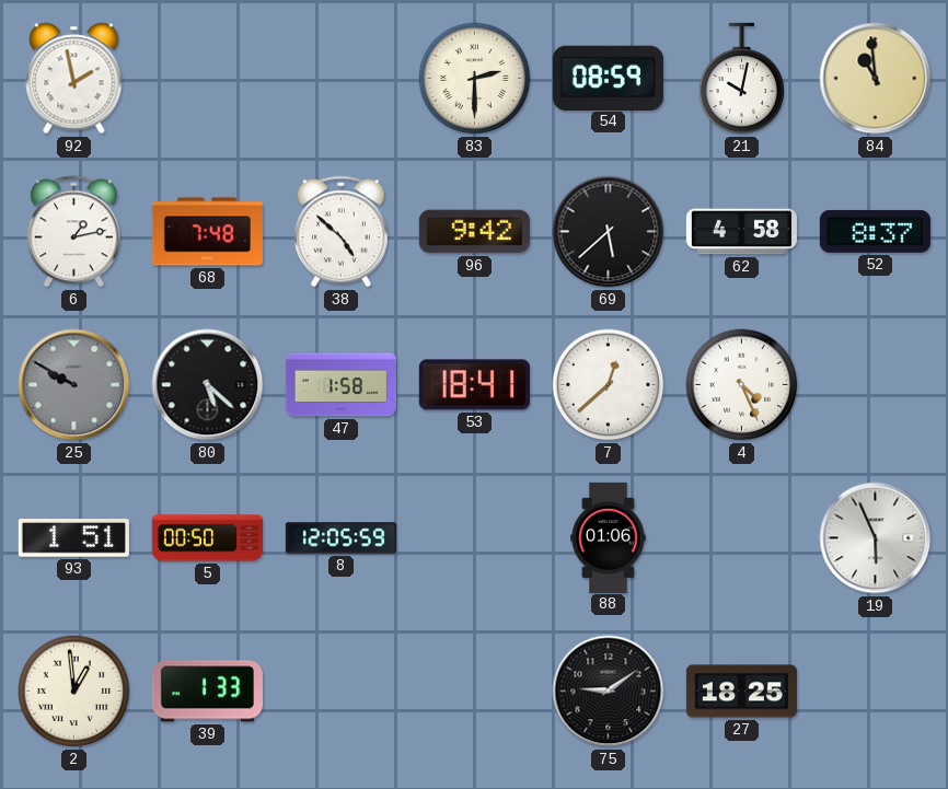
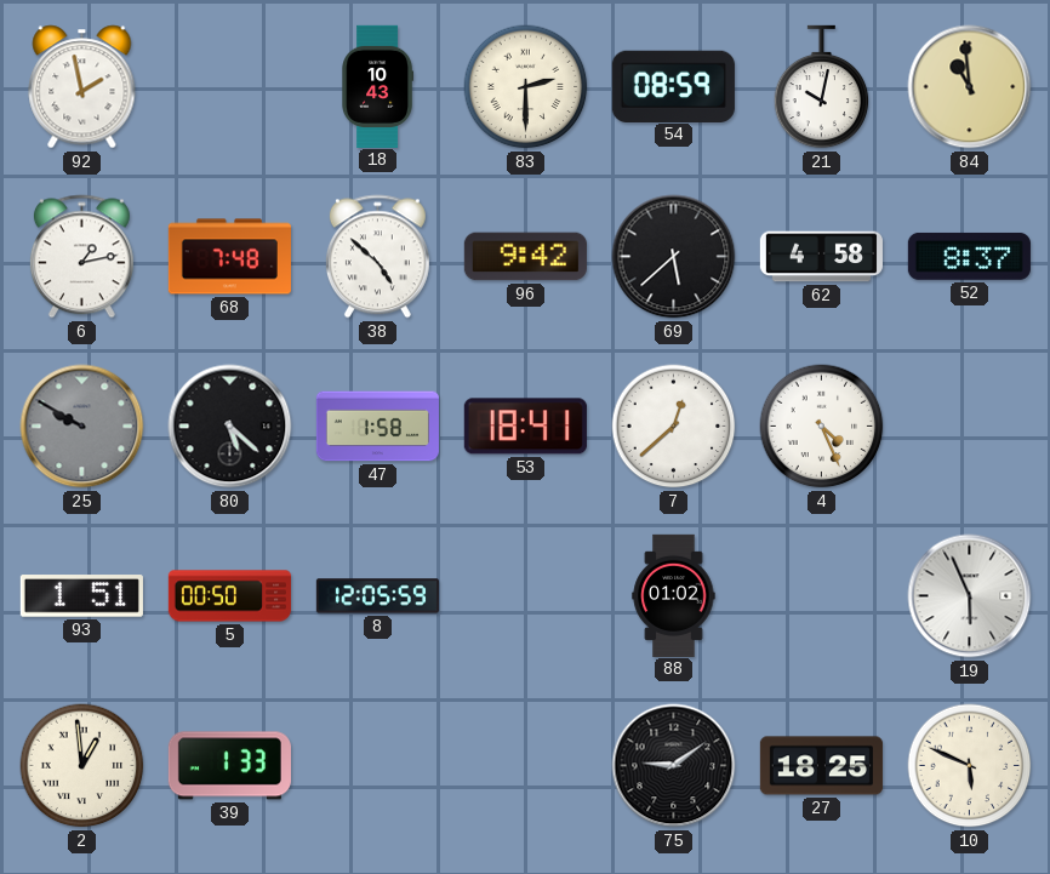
18: none -> 10:43
88: 01:06 -> 01:02
10: none -> 5:49
